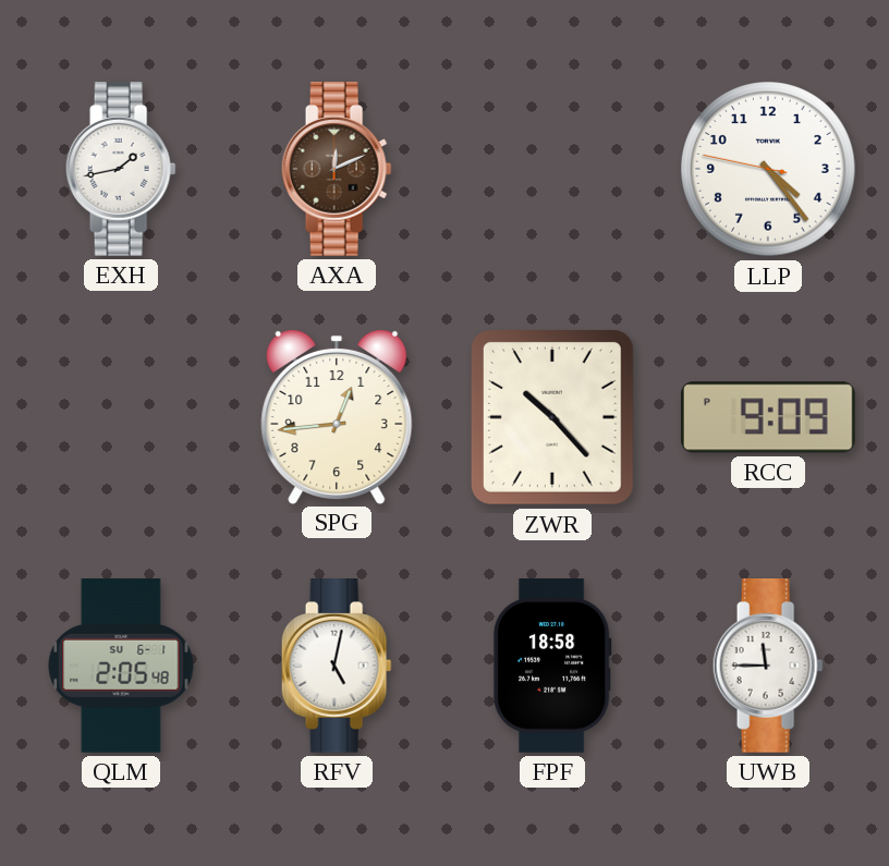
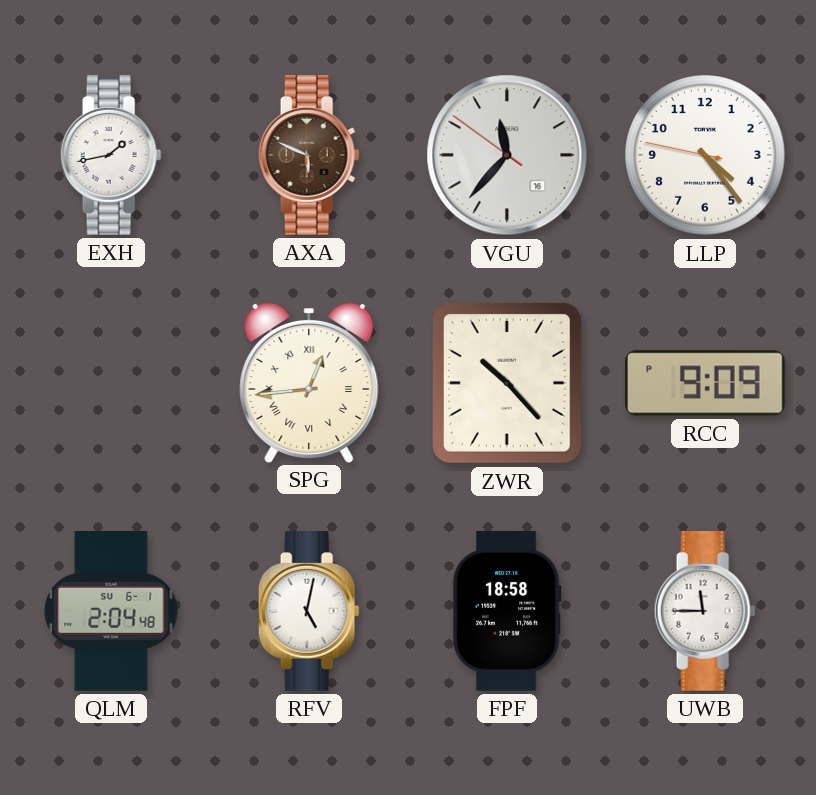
AXA: 12:11 -> 5:49
VGU: none -> 11:36
SPG numerals: Arabic -> Roman
QLM: 2:05 -> 2:04
